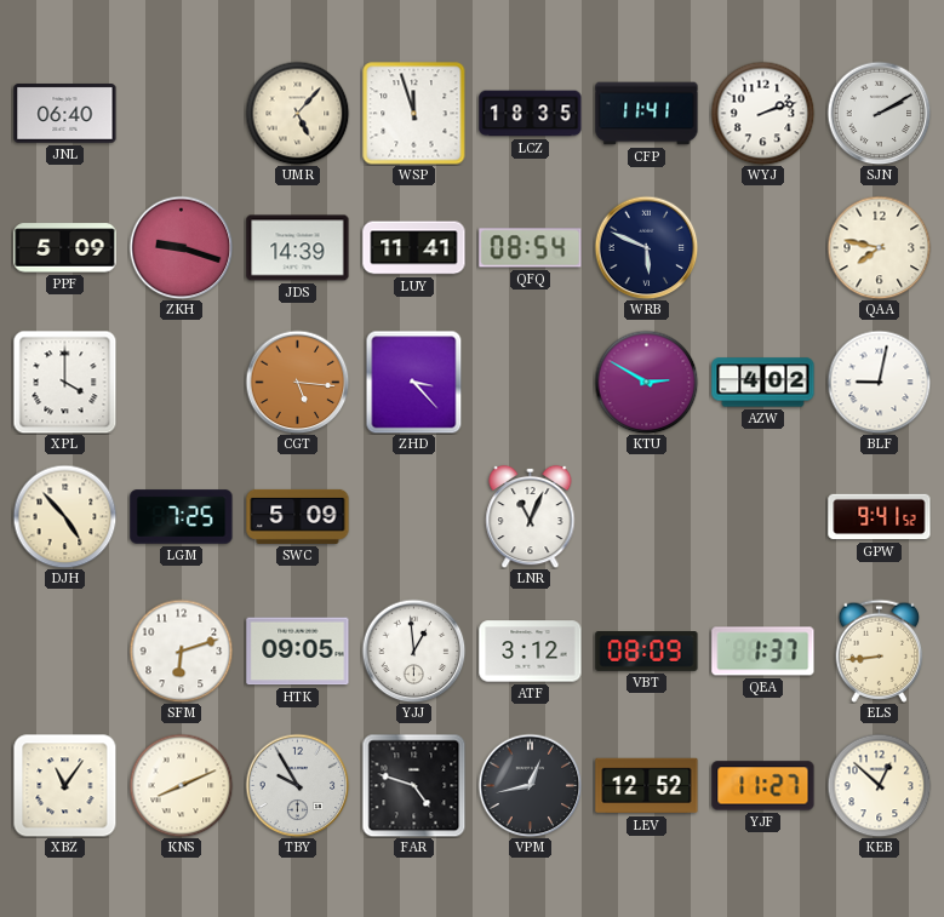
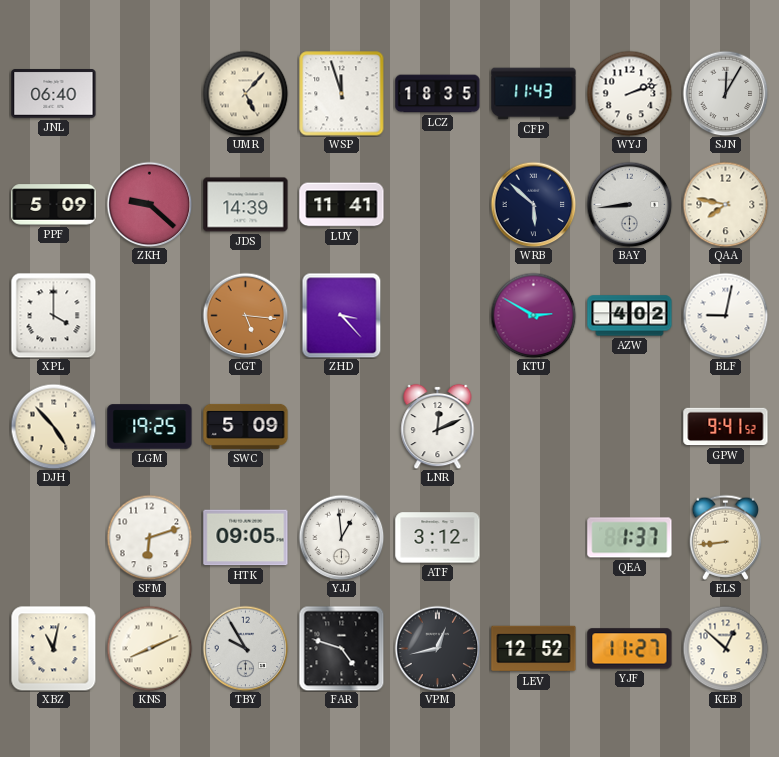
CFP: 11:41 -> 11:43
SJN: 2:10 -> 12:05
ZKH: 9:18 -> 9:22
QFQ: 08:54 -> none
WRB: 5:49 -> 5:52
BAY: none -> 8:44
LGM: 7:25 -> 19:25
LNR: 11:04 -> 12:11
VBT: 08:09 -> none
XBZ: 11:06 -> 11:02
